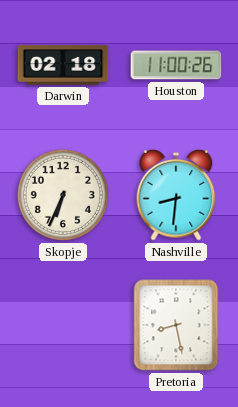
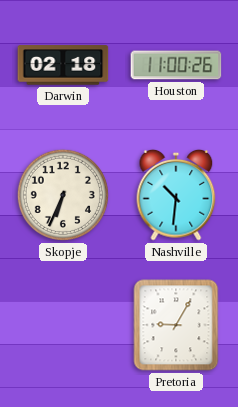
Nashville: 8:31 -> 10:31
Pretoria: 8:28 -> 9:05
